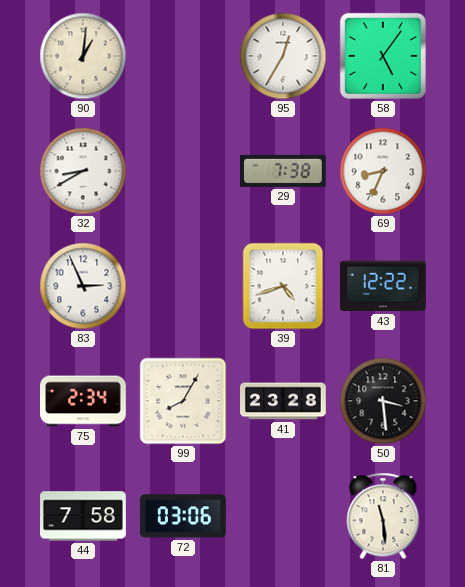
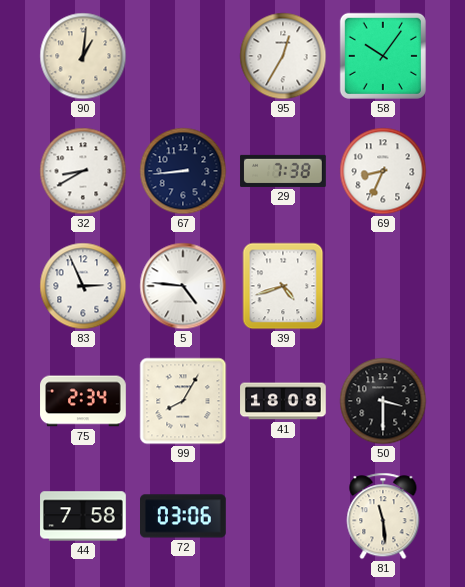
58: 5:06 -> 10:06
67: none -> 8:44
5: none -> 4:46
43: 12:22 -> none
41: 23:28 -> 18:08
50: 3:29 -> 3:30
